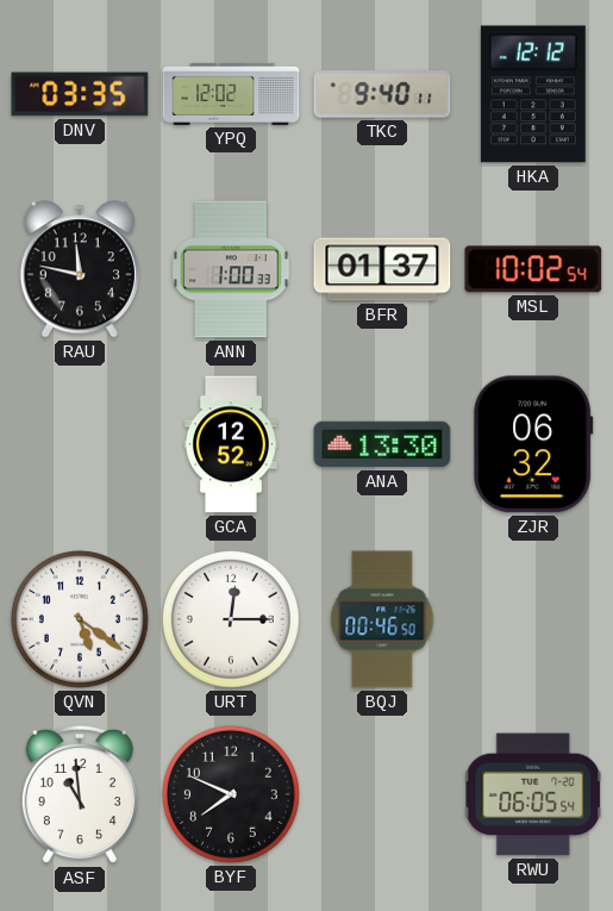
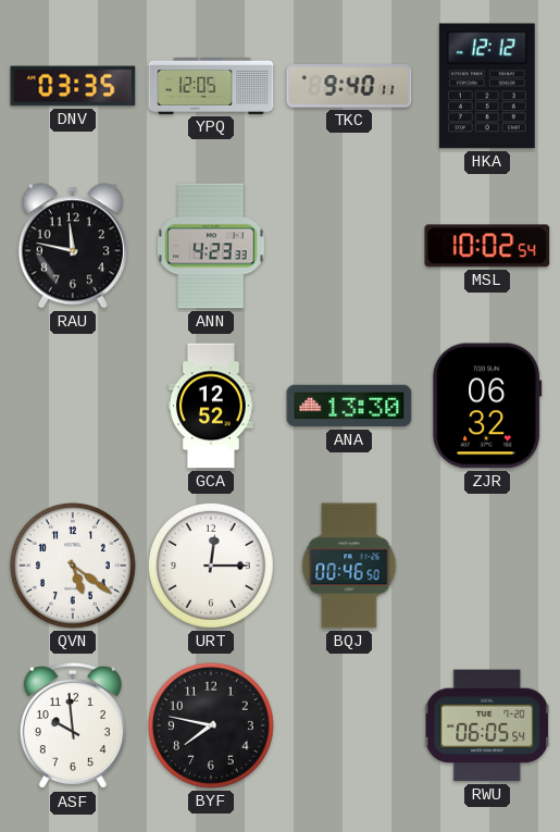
YPQ: 12:02 -> 12:05
ANN: 1:00 -> 4:23
BFR: 01:37 -> none
ASF: 10:59 -> 9:59
BYF: 7:49 -> 7:47
